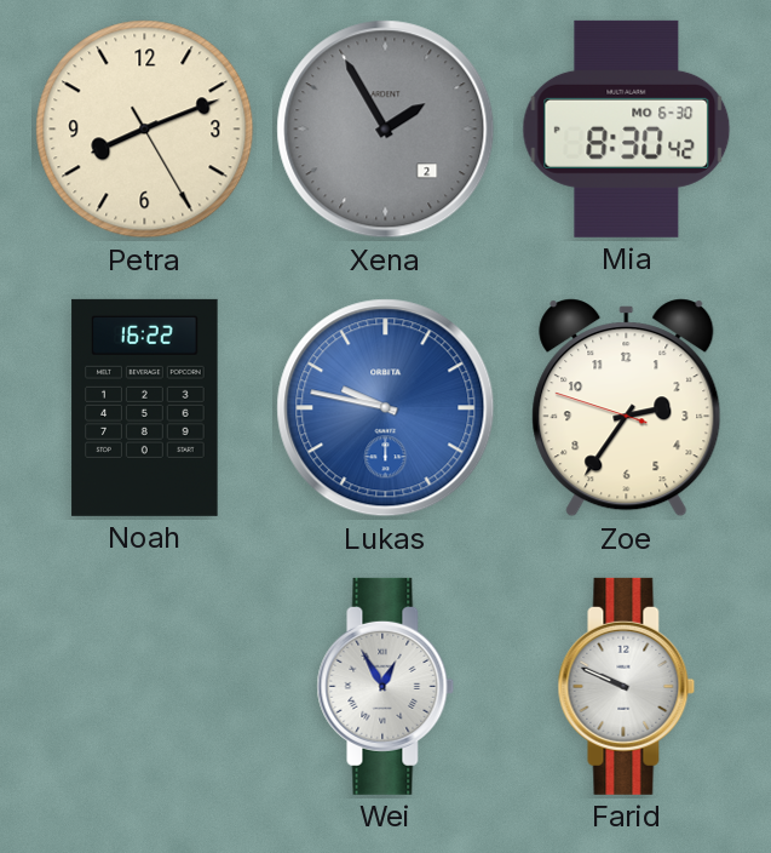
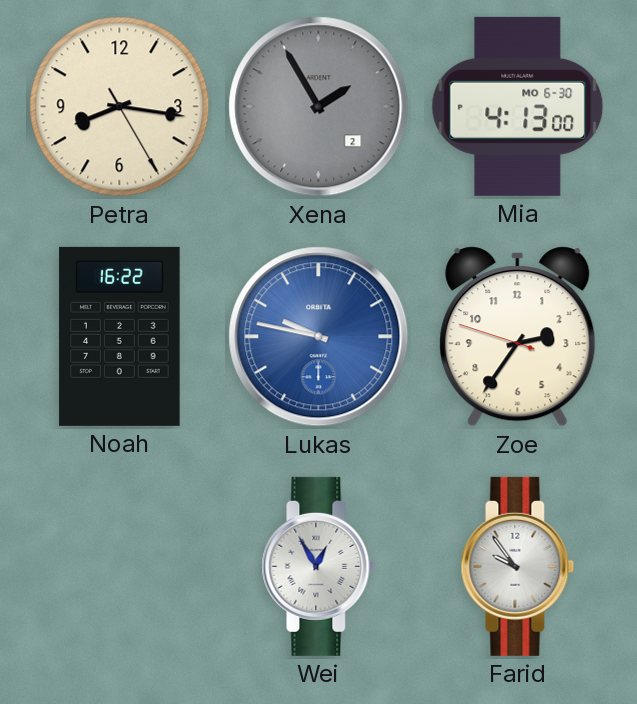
Petra: 8:11 -> 8:16
Mia: 8:30 -> 4:13
Farid: 9:49 -> 9:54
